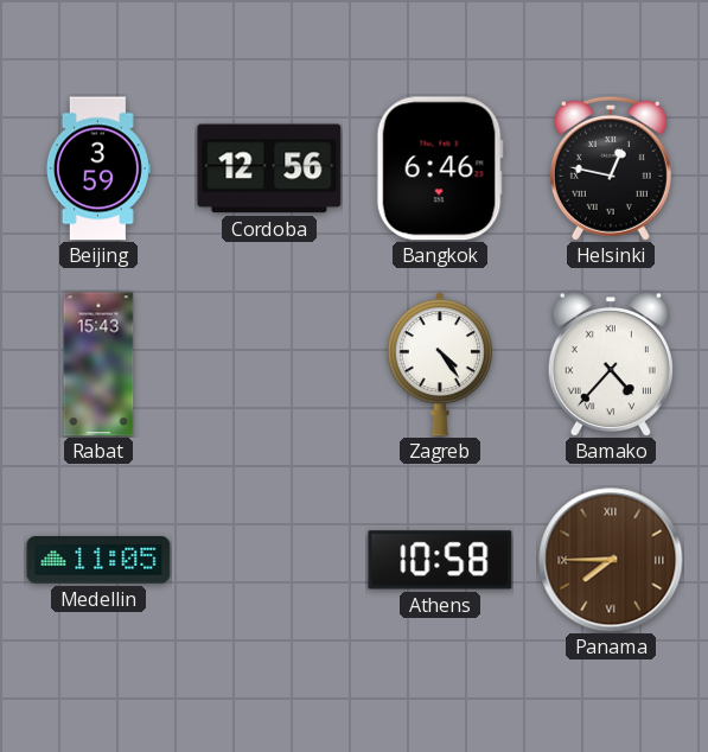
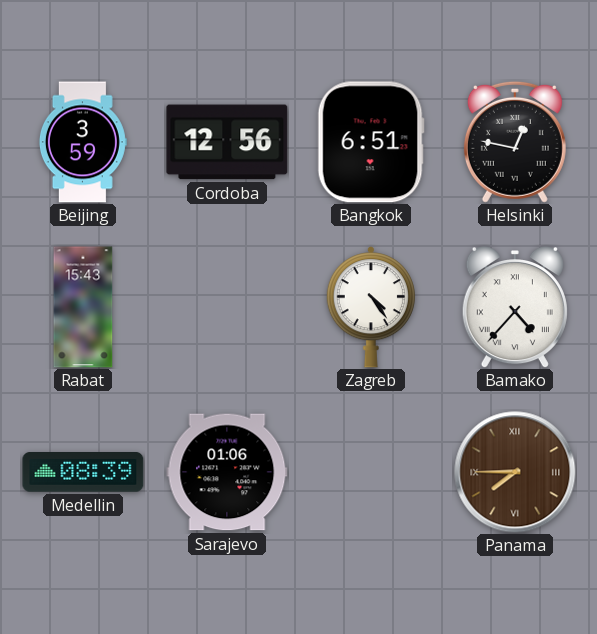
Bangkok: 6:46 -> 6:51
Medellin: 11:05 -> 08:39
Sarajevo: none -> 01:06
Athens: 10:58 -> none
